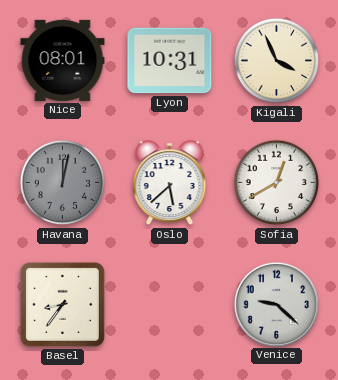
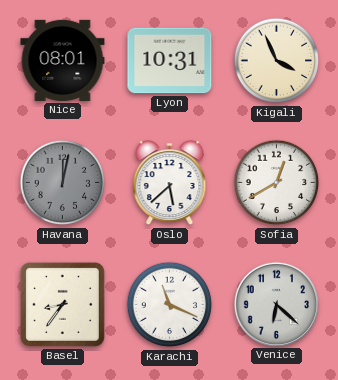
Karachi: none -> 11:19
Venice: 9:22 -> 6:22
